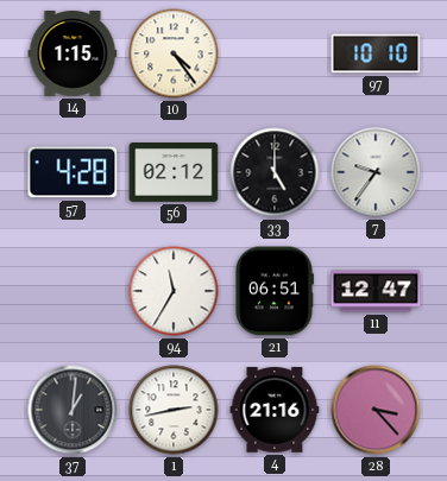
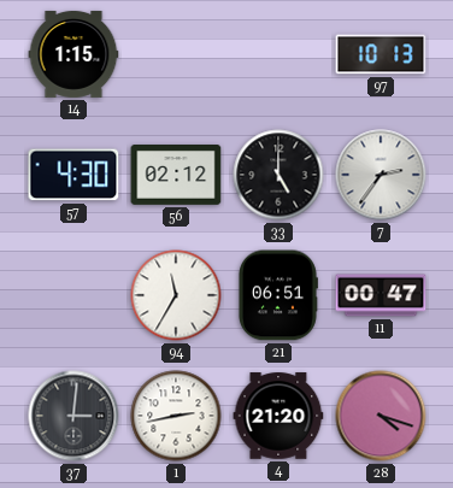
10: 4:24 -> none
97: 10:10 -> 10:13
57: 4:28 -> 4:30
7: 9:36 -> 2:36
11: 12:47 -> 00:47
37: 1:01 -> 3:01
4: 21:16 -> 21:20
28: 3:23 -> 4:18
